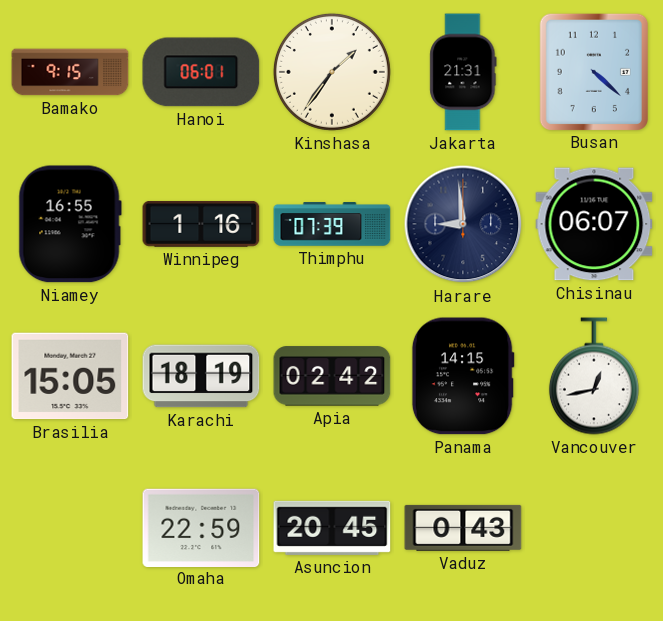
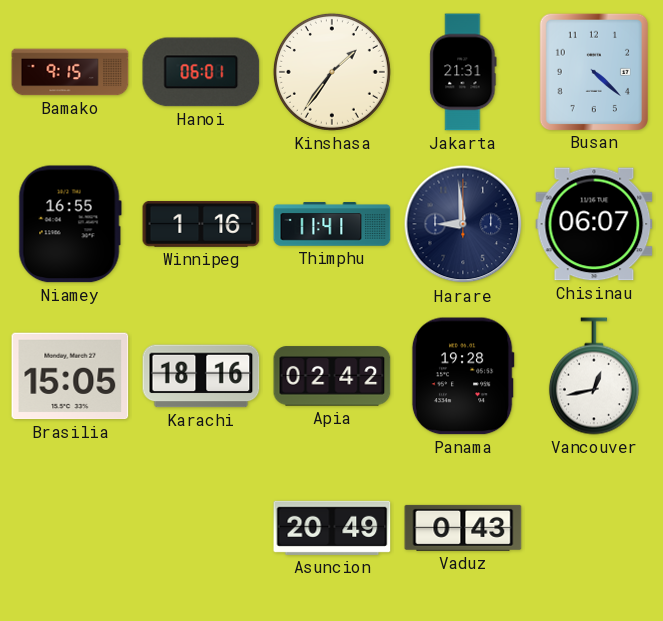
Thimphu: 07:39 -> 11:41
Karachi: 18:19 -> 18:16
Panama: 14:15 -> 19:28
Omaha: 22:59 -> none
Asuncion: 20:45 -> 20:49
